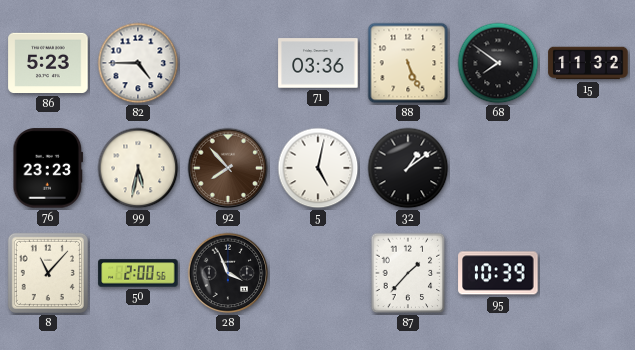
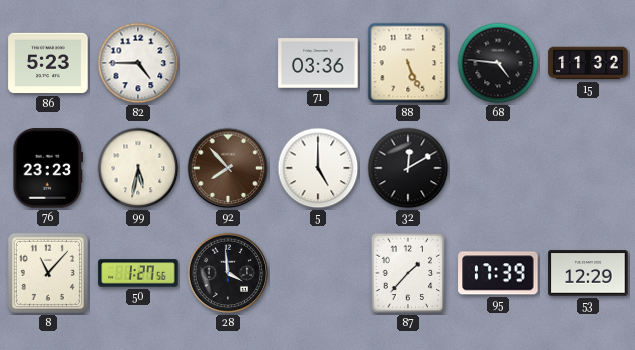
68: 7:51 -> 4:46
5: 5:02 -> 5:00
32: 1:09 -> 12:10
50: 2:00 -> 1:27
28: 3:56 -> 3:59
95: 10:39 -> 17:39
53: none -> 12:29
